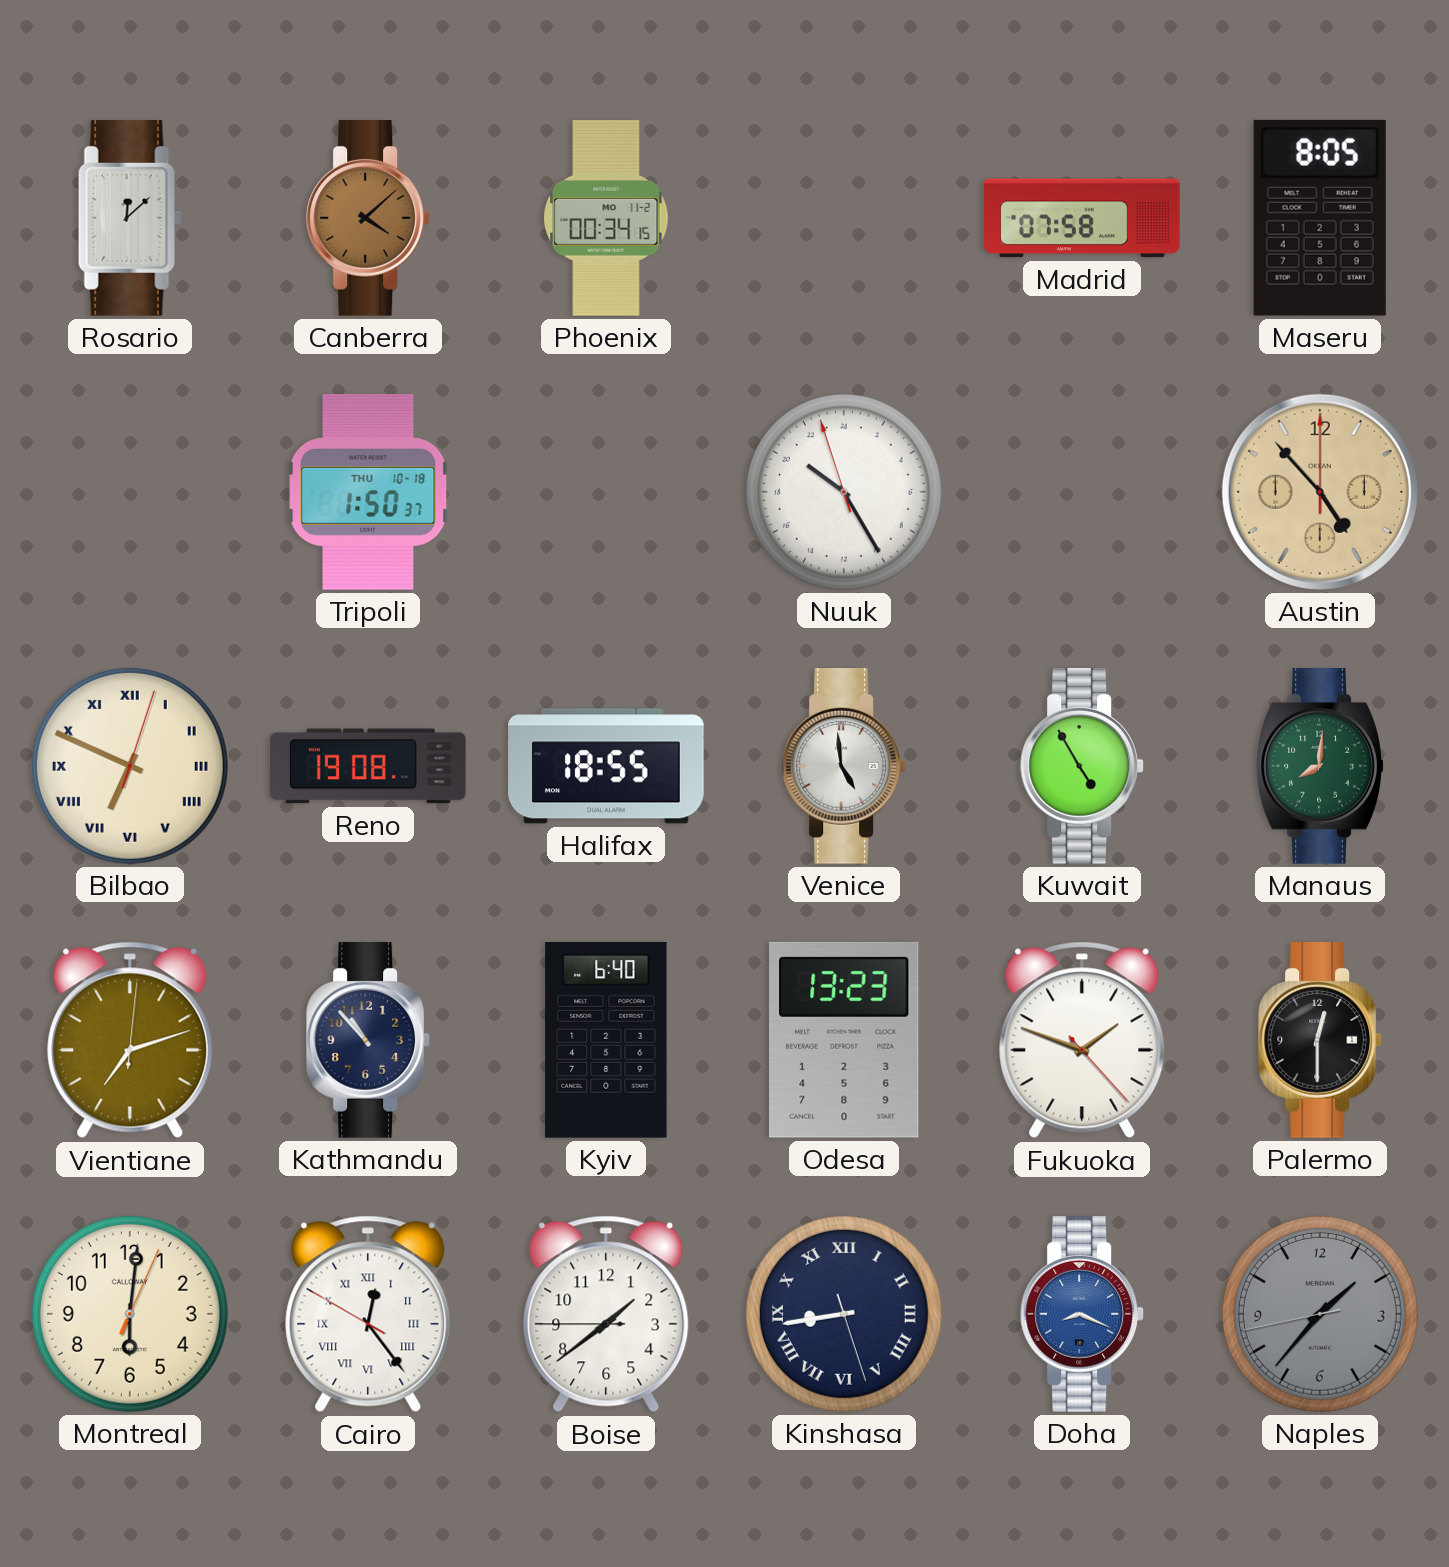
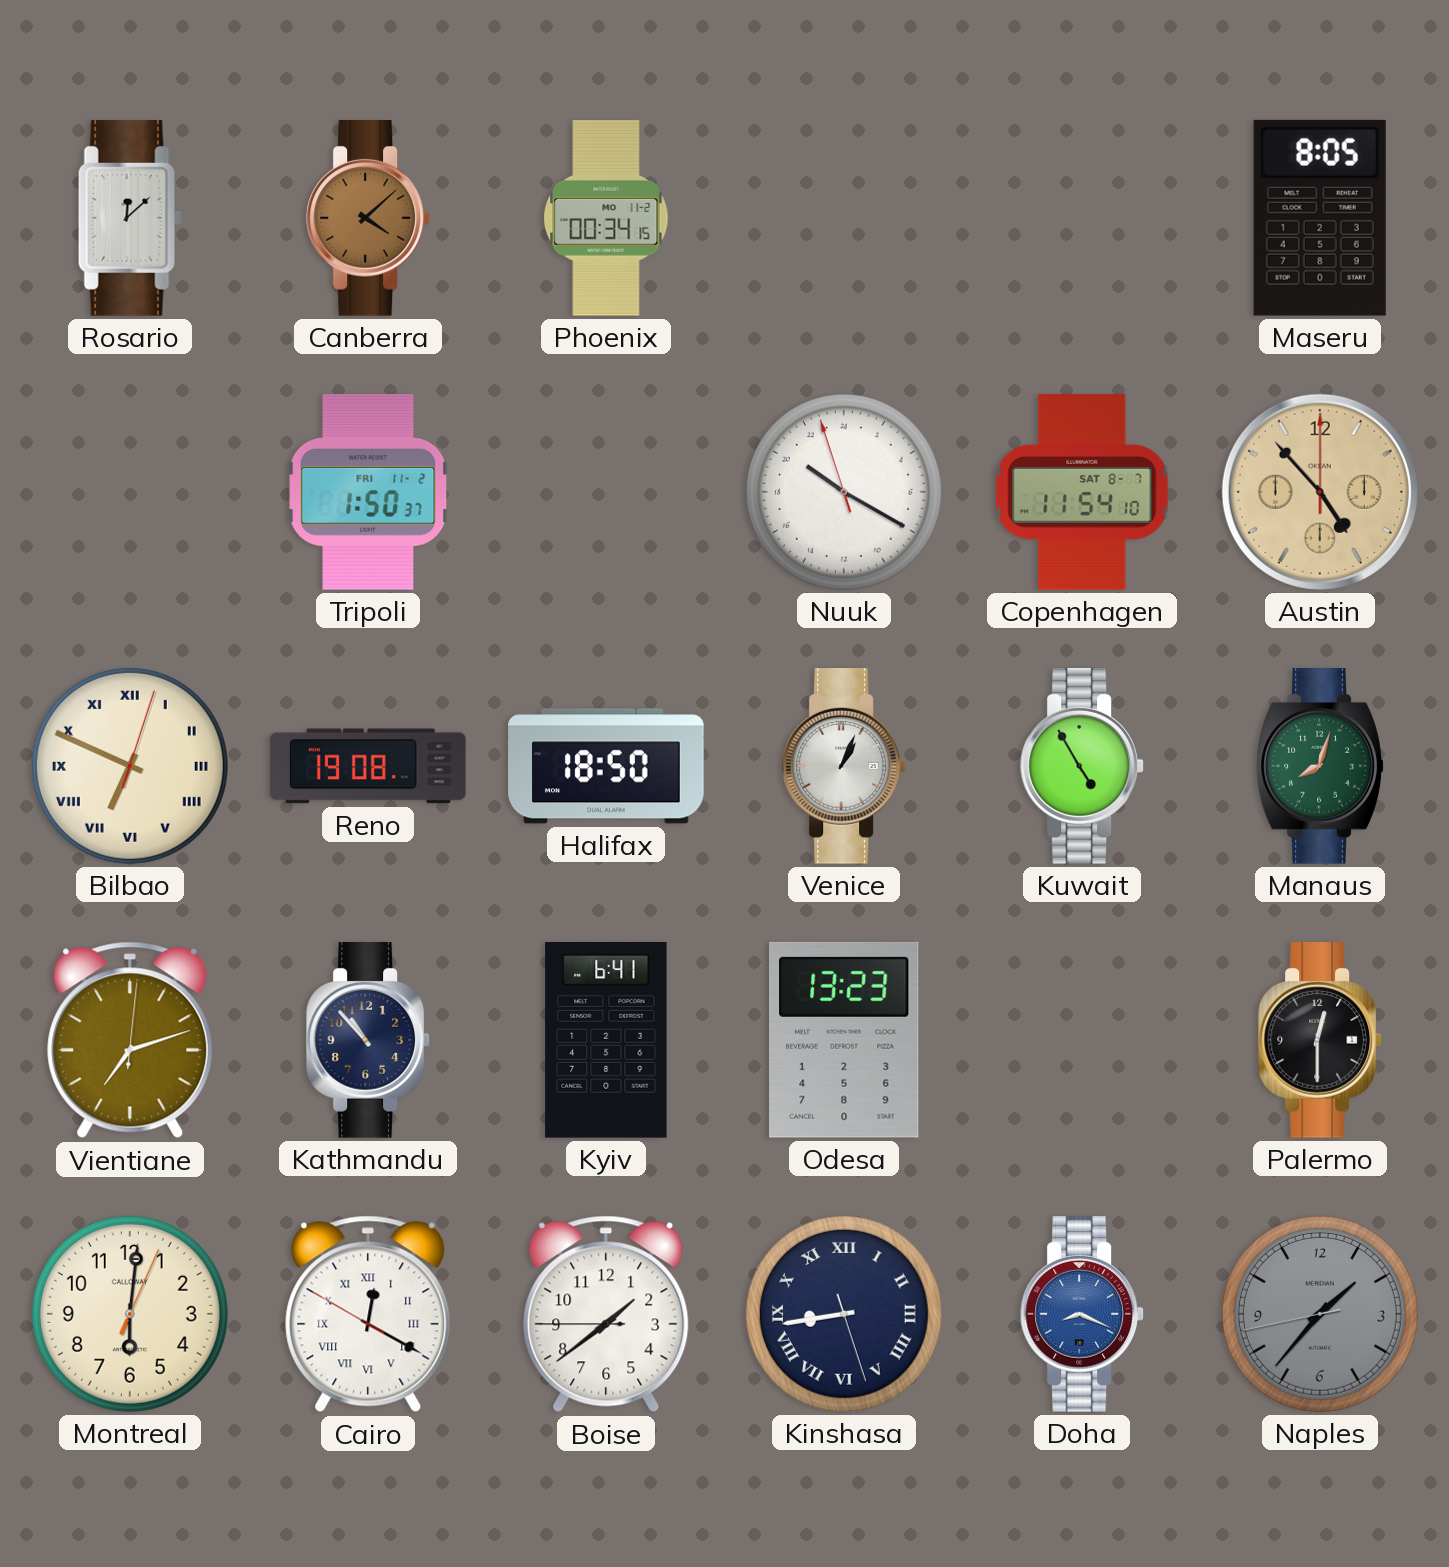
Madrid: 07:58 -> none
Tripoli date: THU 10-18 -> FRI 11-2
Nuuk: 20:24 -> 20:19
Copenhagen: none -> 11:54
Halifax: 18:55 -> 18:50
Venice: 4:59 -> 1:04
Manaus: 8:01 -> 8:03
Kyiv: 6:40 -> 6:41
Fukuoka: 1:48 -> none
Cairo: 12:23 -> 12:19
